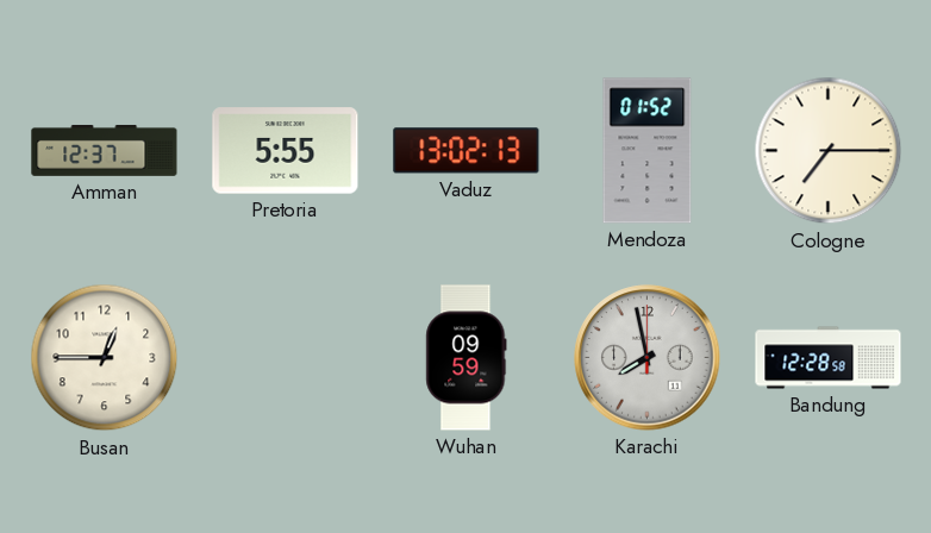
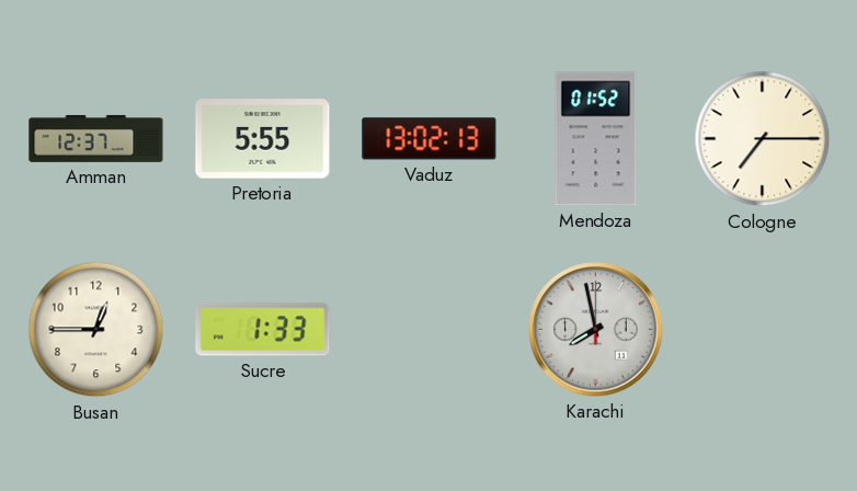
Sucre: none -> 1:33
Wuhan: 09:59 -> none
Bandung: 12:28 -> none
